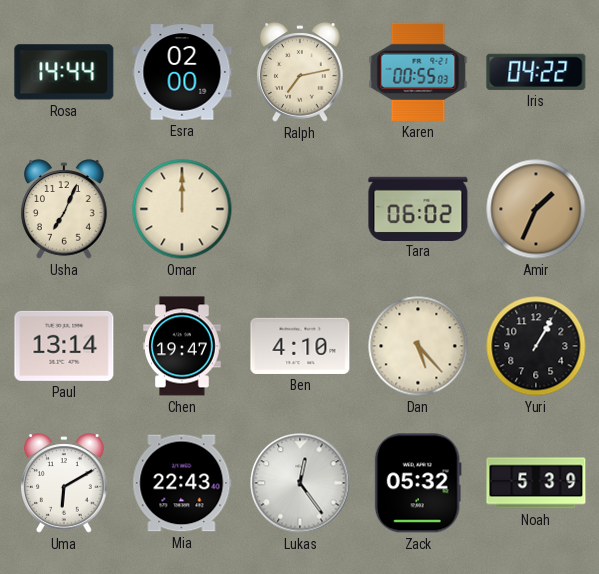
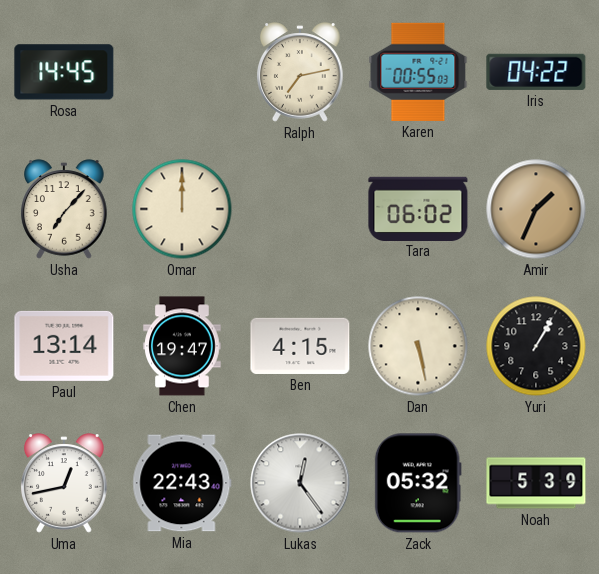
Rosa: 14:44 -> 14:45
Esra: 02:00 -> none
Usha: 7:04 -> 7:07
Ben: 4:10 -> 4:15
Dan: 5:23 -> 5:28
Uma: 6:10 -> 12:43
